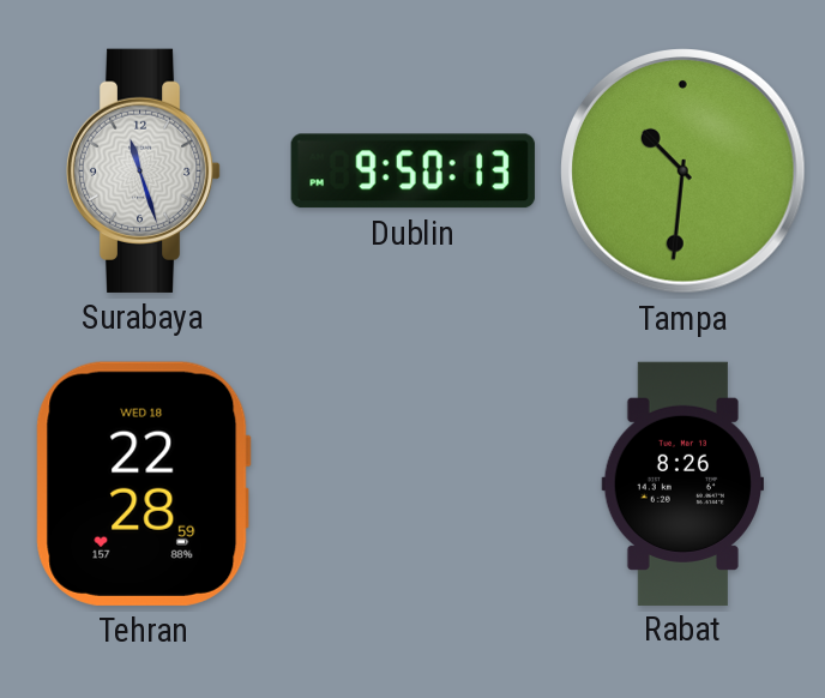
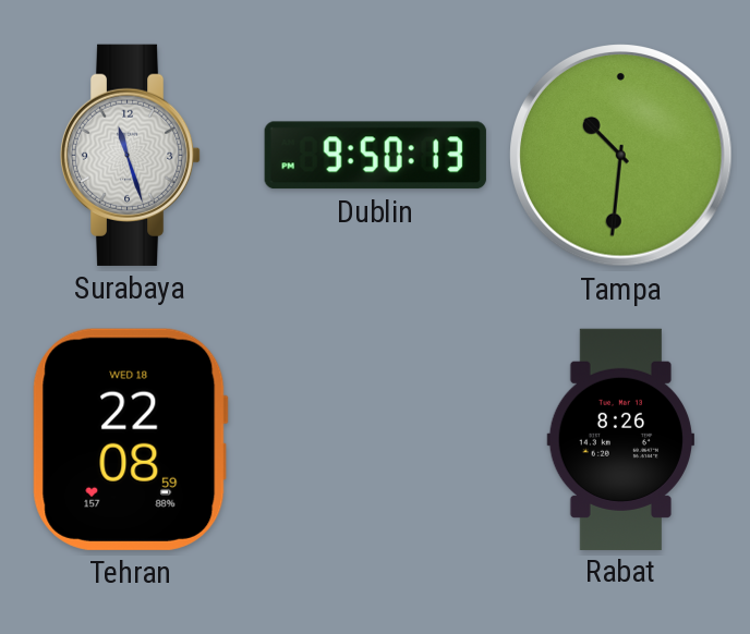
Tehran: 22:28 -> 22:08
